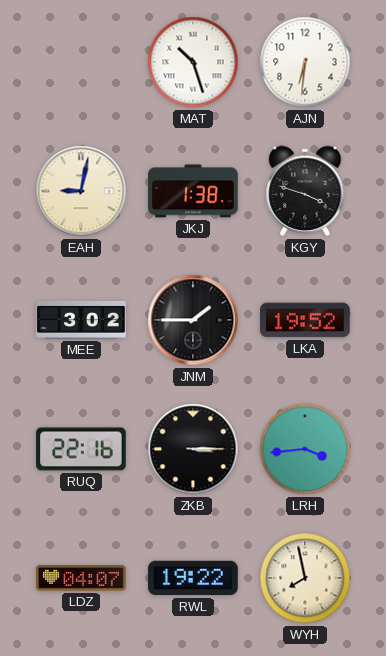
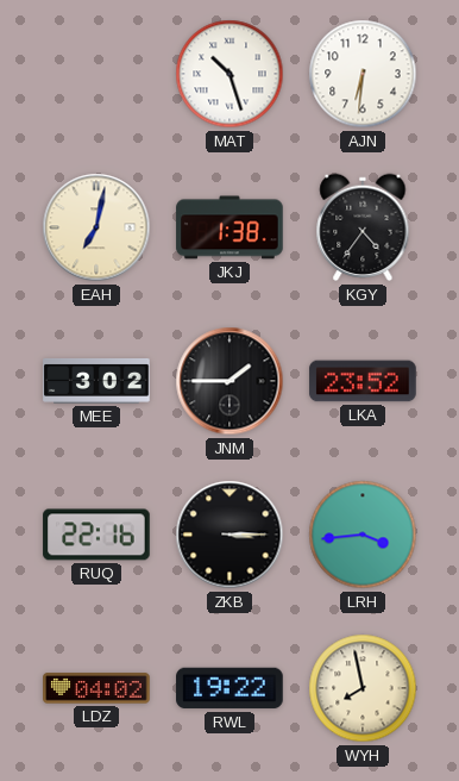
EAH: 9:02 -> 7:02
KGY: 3:48 -> 4:36
LKA: 19:52 -> 23:52
LDZ: 04:07 -> 04:02
